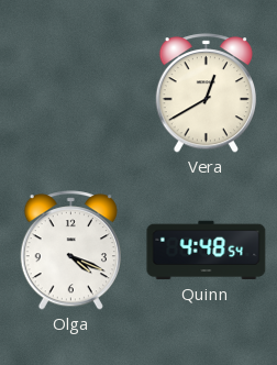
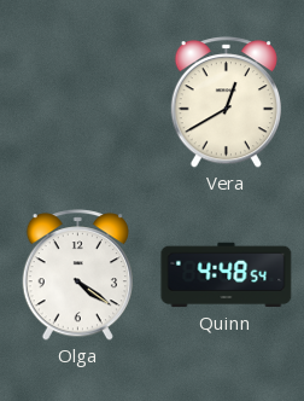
Olga: 4:19 -> 4:21
